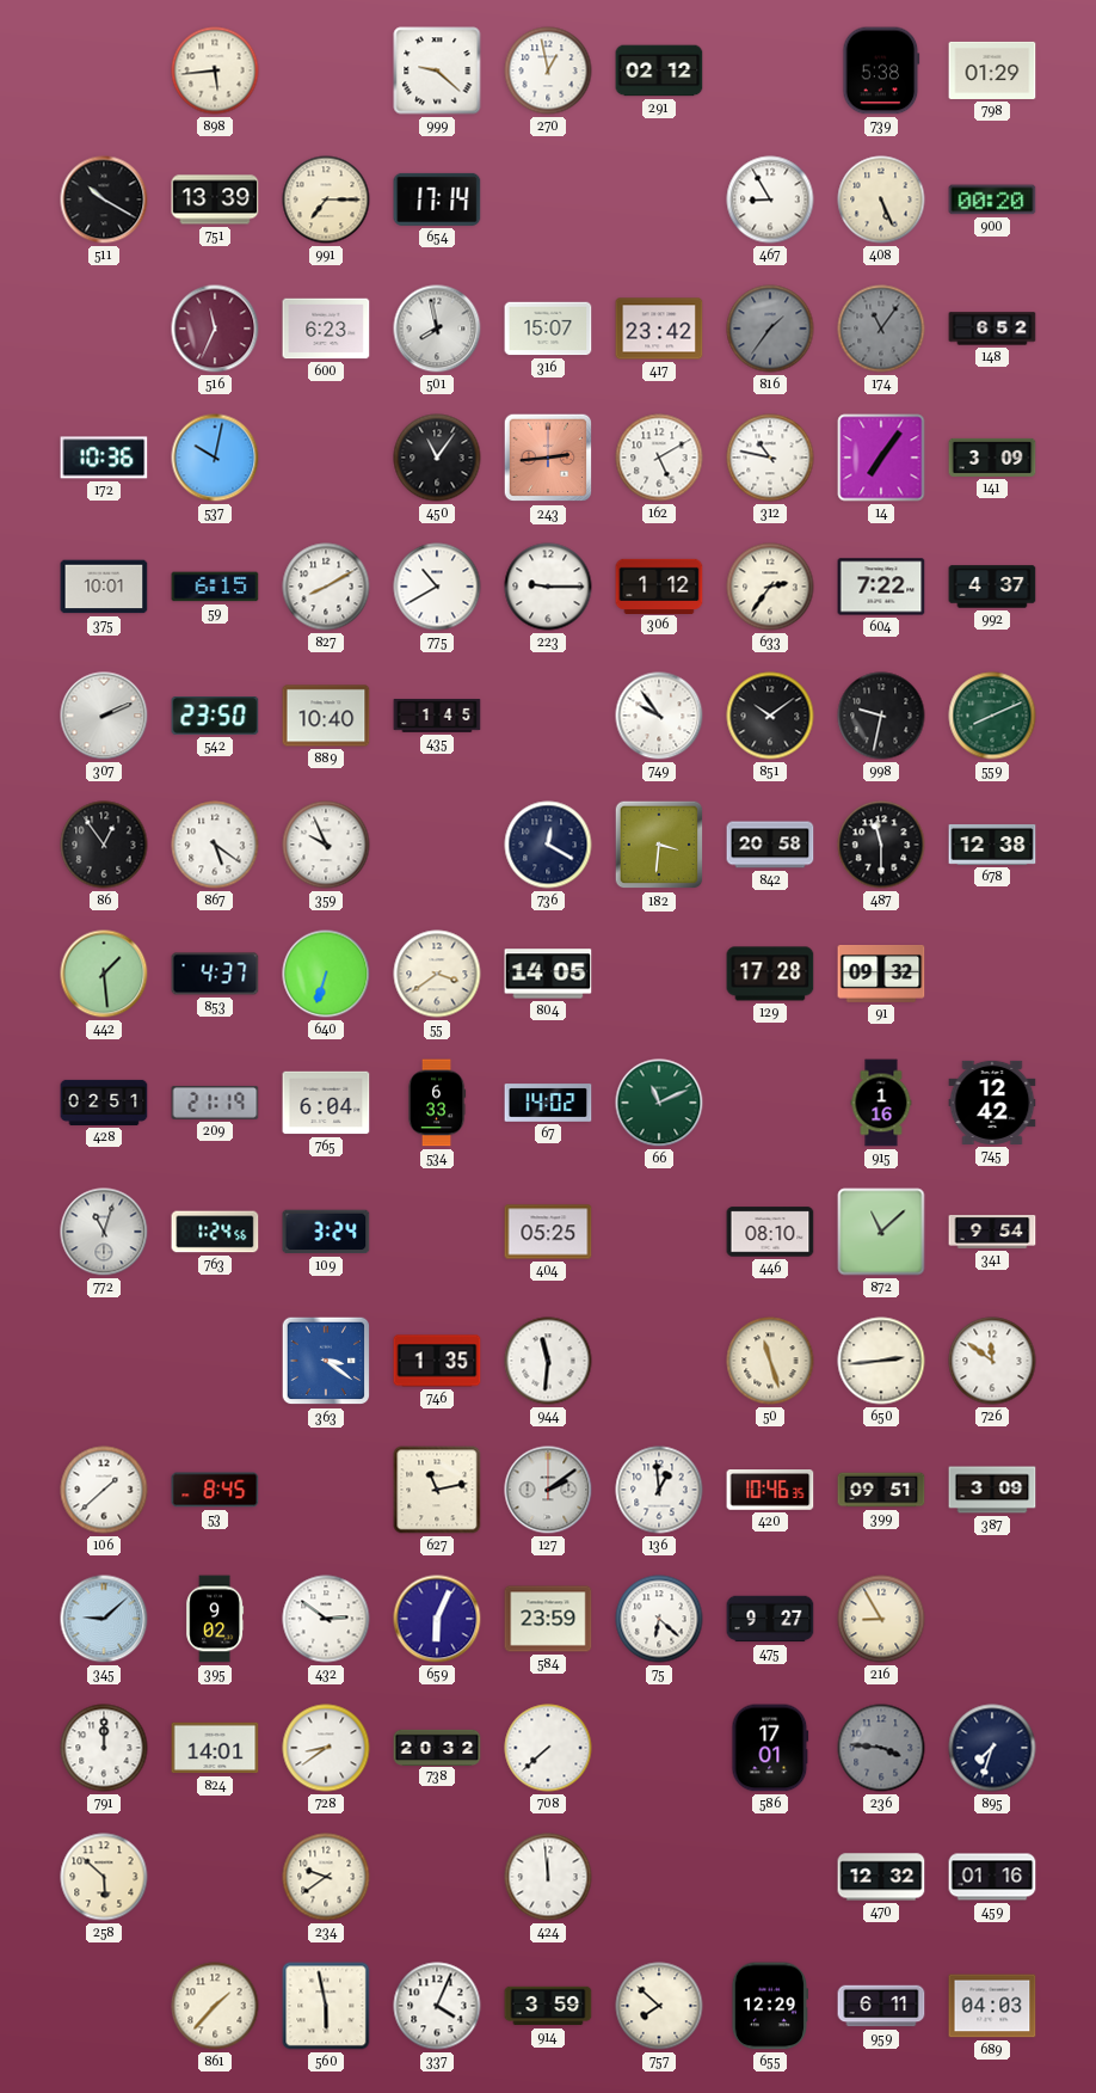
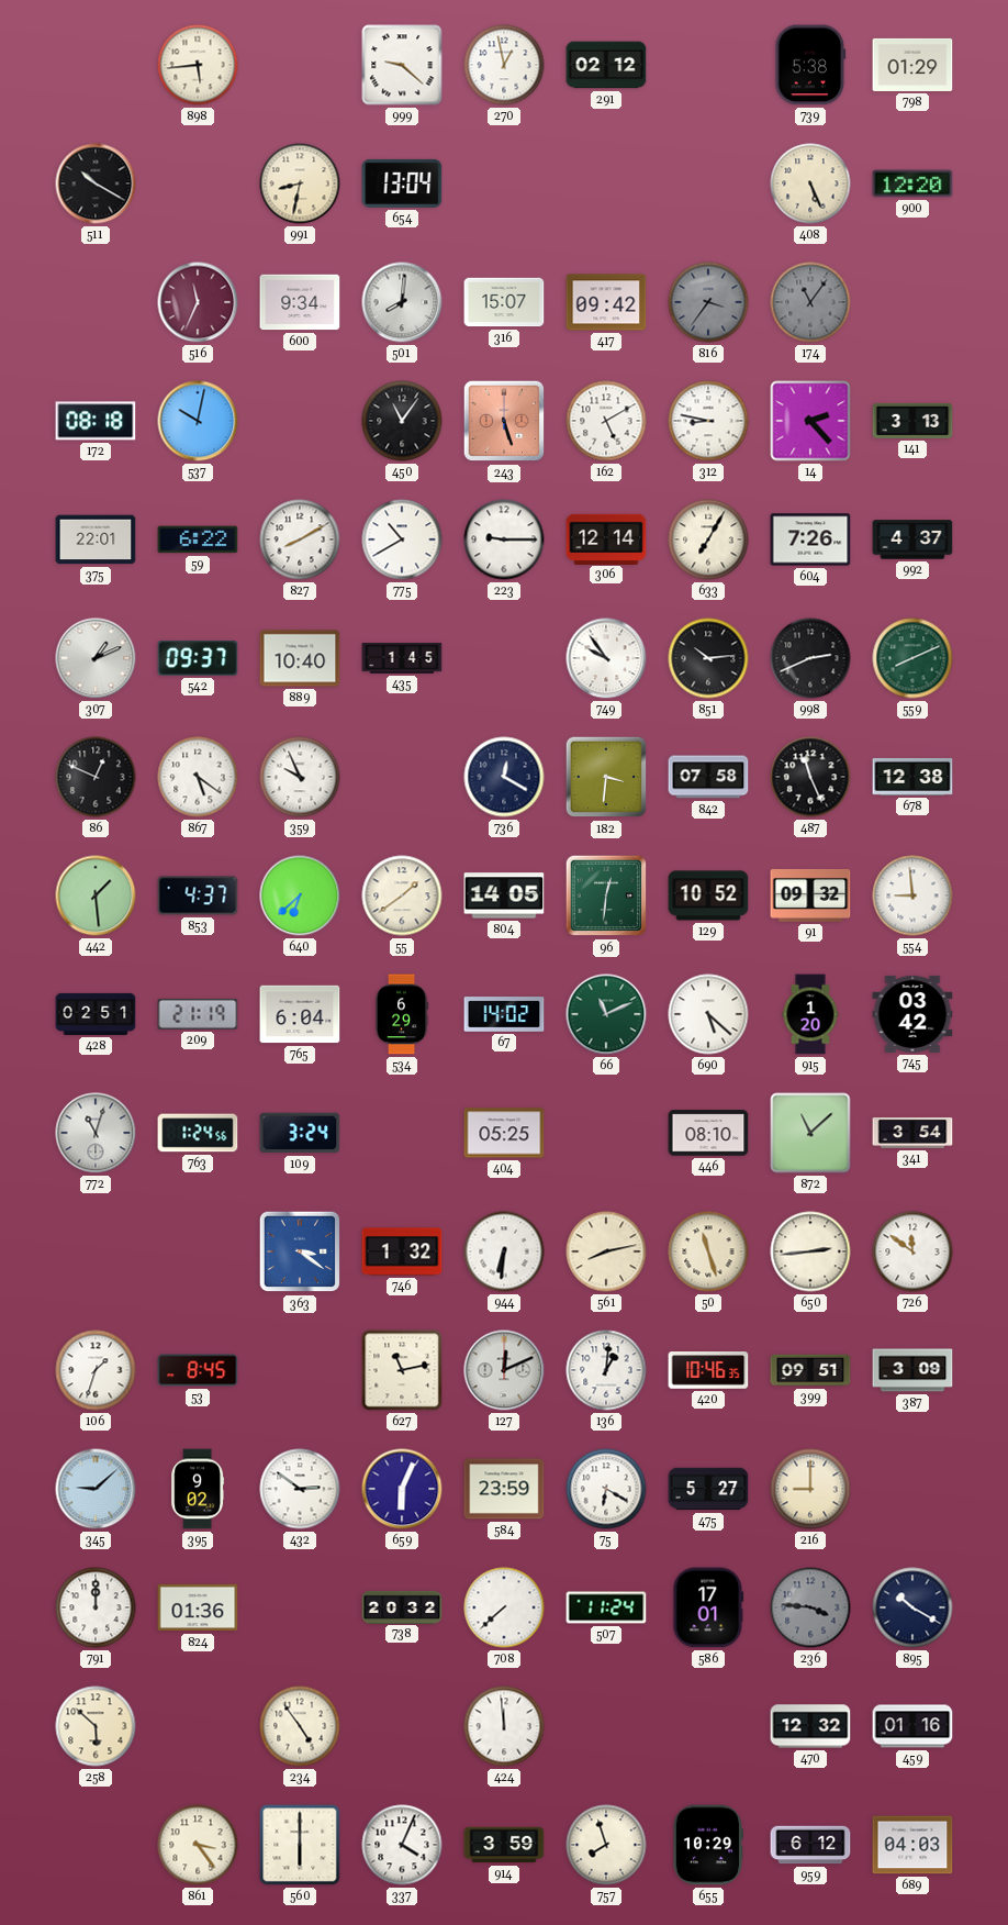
751: 13:39 -> none
991: 7:15 -> 8:32
654: 17:14 -> 13:04
467: 8:55 -> none
900: 00:20 -> 12:20
600: 6:23 -> 9:34
501: 7:58 -> 8:01
417: 23:42 -> 09:42
816: 1:36 -> 3:36
148: 6:52 -> none
172: 10:36 -> 08:18
243: 2:44 -> 5:27
312: 10:47 -> 8:47
14: 7:06 -> 2:23
141: 3:09 -> 3:13
375: 10:01 -> 22:01
59: 6:15 -> 6:22
306: 1:12 -> 12:14
633: 2:36 -> 7:05
604: 7:22 -> 7:26
307: 2:11 -> 1:11
542: 23:50 -> 09:37
851: 10:09 -> 10:14
998: 9:32 -> 2:41
86: 12:54 -> 12:49
842: 20:58 -> 07:58
487: 11:30 -> 11:26
640: 6:33 -> 6:38
55: 3:39 -> 1:39
96: none -> 12:31
129: 17:28 -> 10:52
554: none -> 8:59
534: 6:33 -> 6:29
690: none -> 5:22
915: 1:16 -> 1:20
745: 12:42 -> 03:42
341: 9:54 -> 3:54
746: 1:35 -> 1:32
944: 11:31 -> 6:31
561: none -> 8:13
106: 1:38 -> 1:33
127: 2:09 -> 12:11
136: 12:59 -> 1:01
75: 6:22 -> 6:20
475: 9:27 -> 5:27
216: 8:55 -> 9:00
824: 14:01 -> 01:36
728: 8:39 -> none
507: none -> 11:24
895: 7:33 -> 10:20
234: 9:39 -> 4:54
861: 1:37 -> 3:24
560: 5:58 -> 6:00
757: 7:52 -> 7:57
655: 12:29 -> 10:29
959: 6:11 -> 6:12
